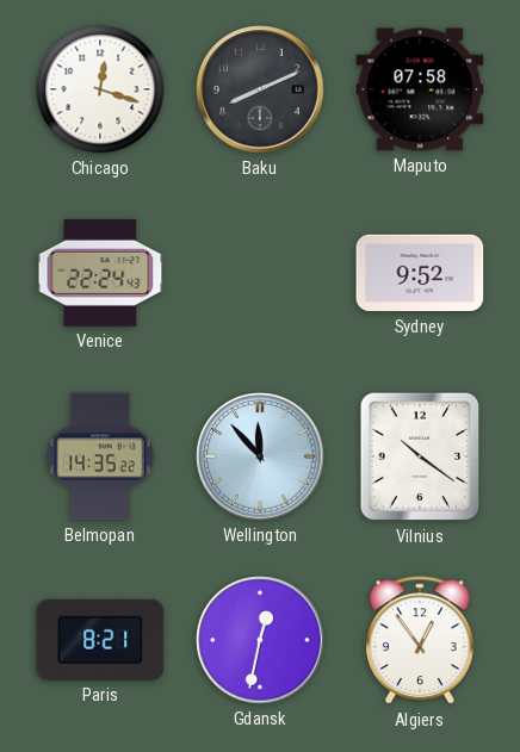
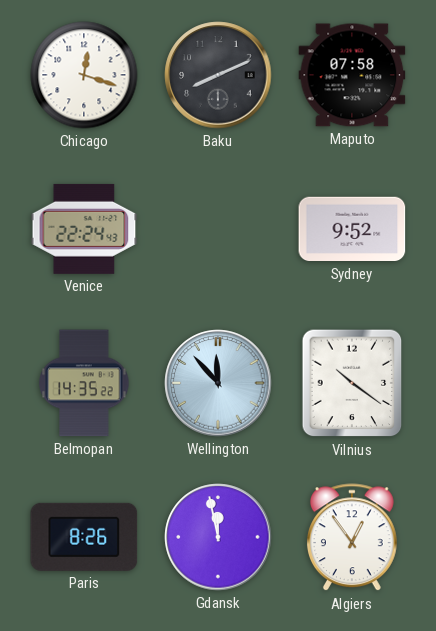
Paris: 8:21 -> 8:26
Gdansk: 12:32 -> 11:58
